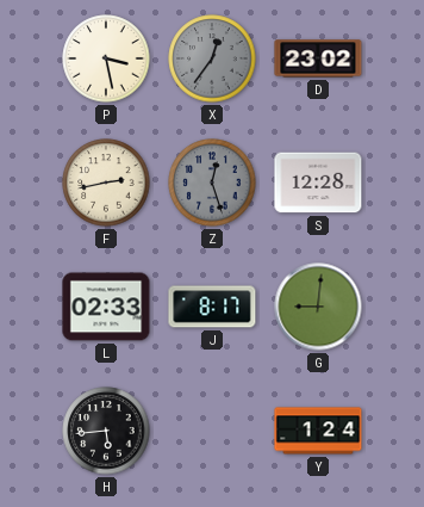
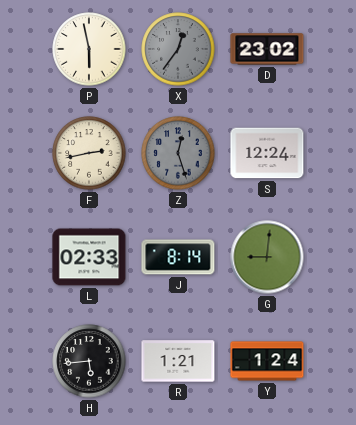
P: 3:28 -> 5:58
S: 12:28 -> 12:24
J: 8:17 -> 8:14
R: none -> 1:21
